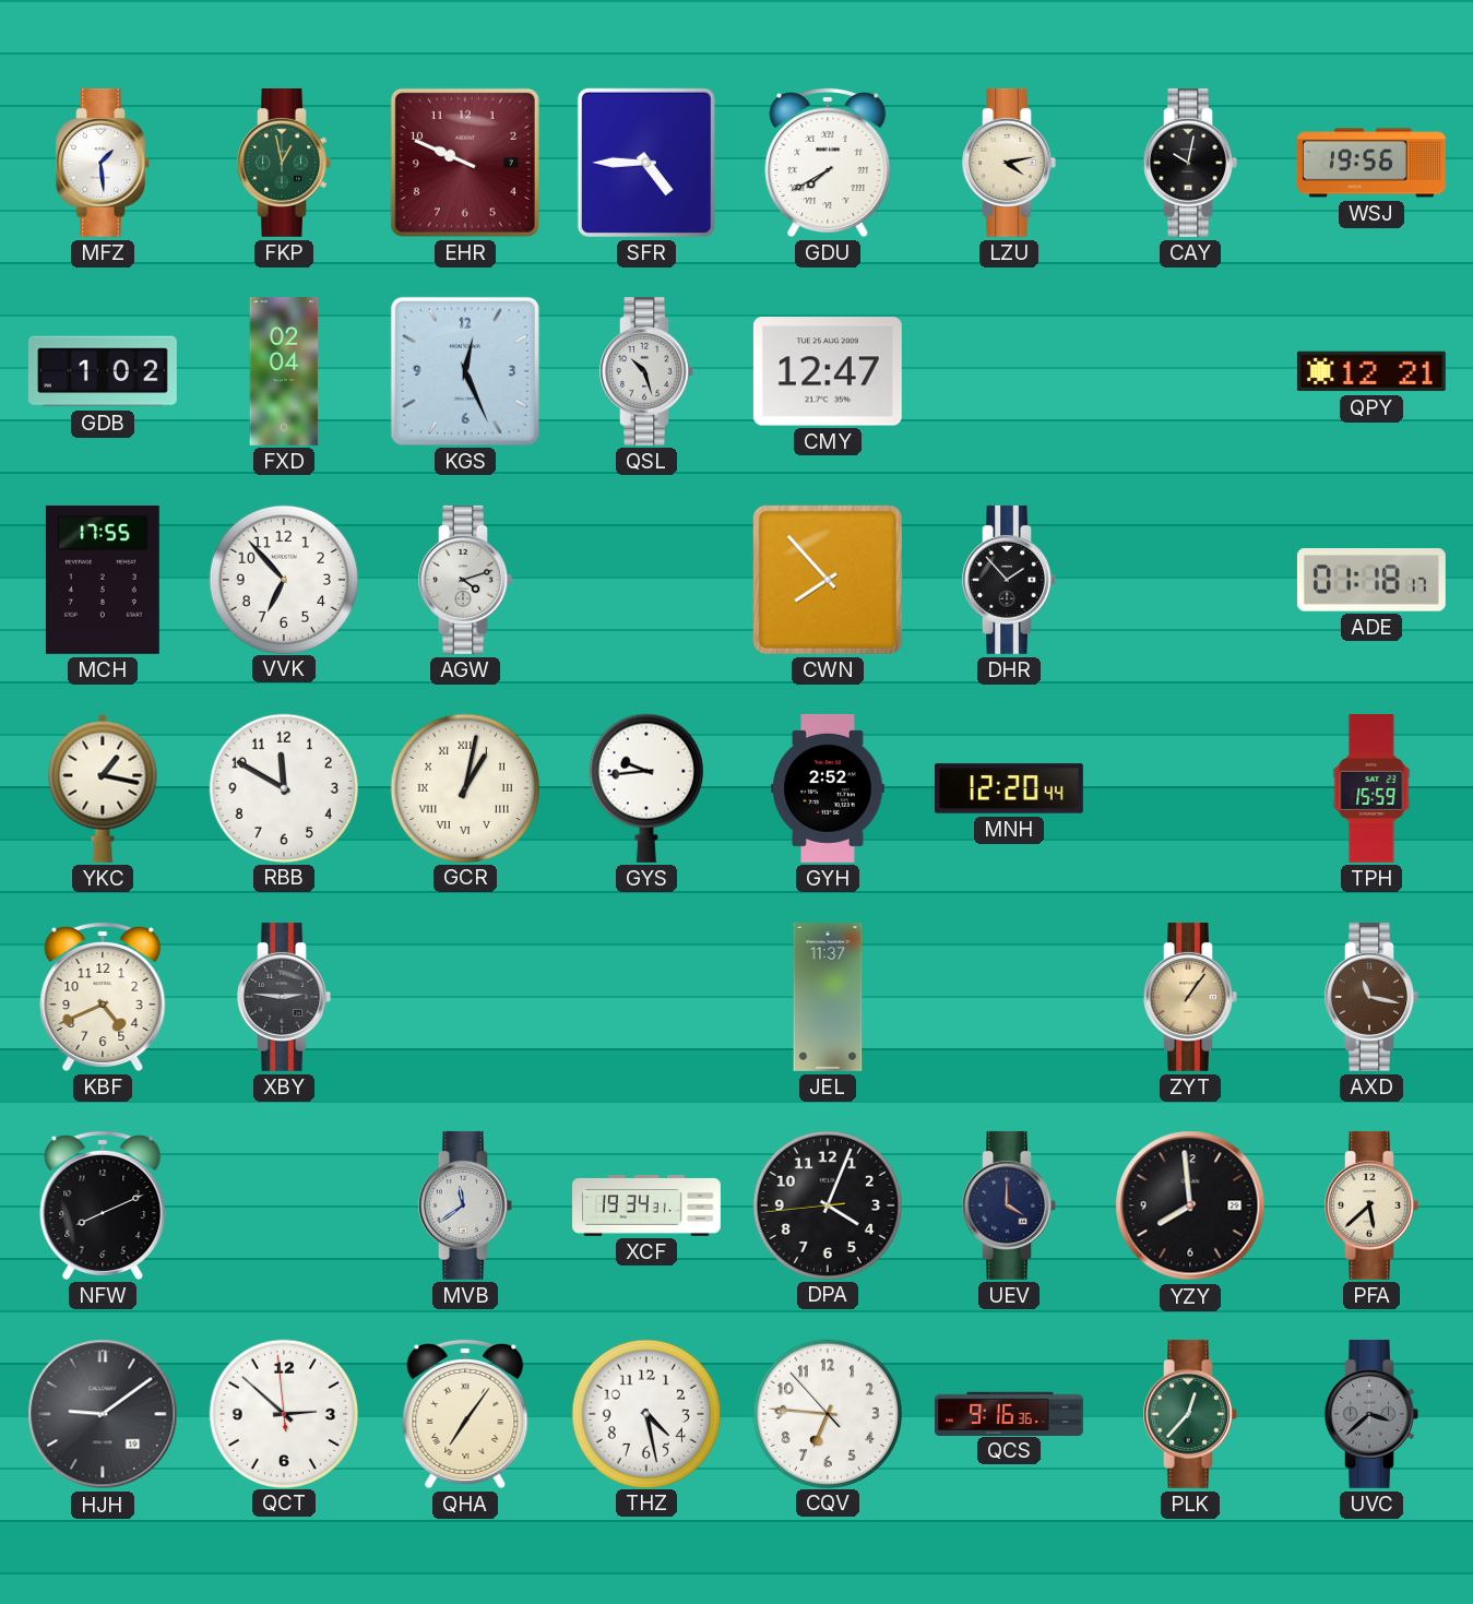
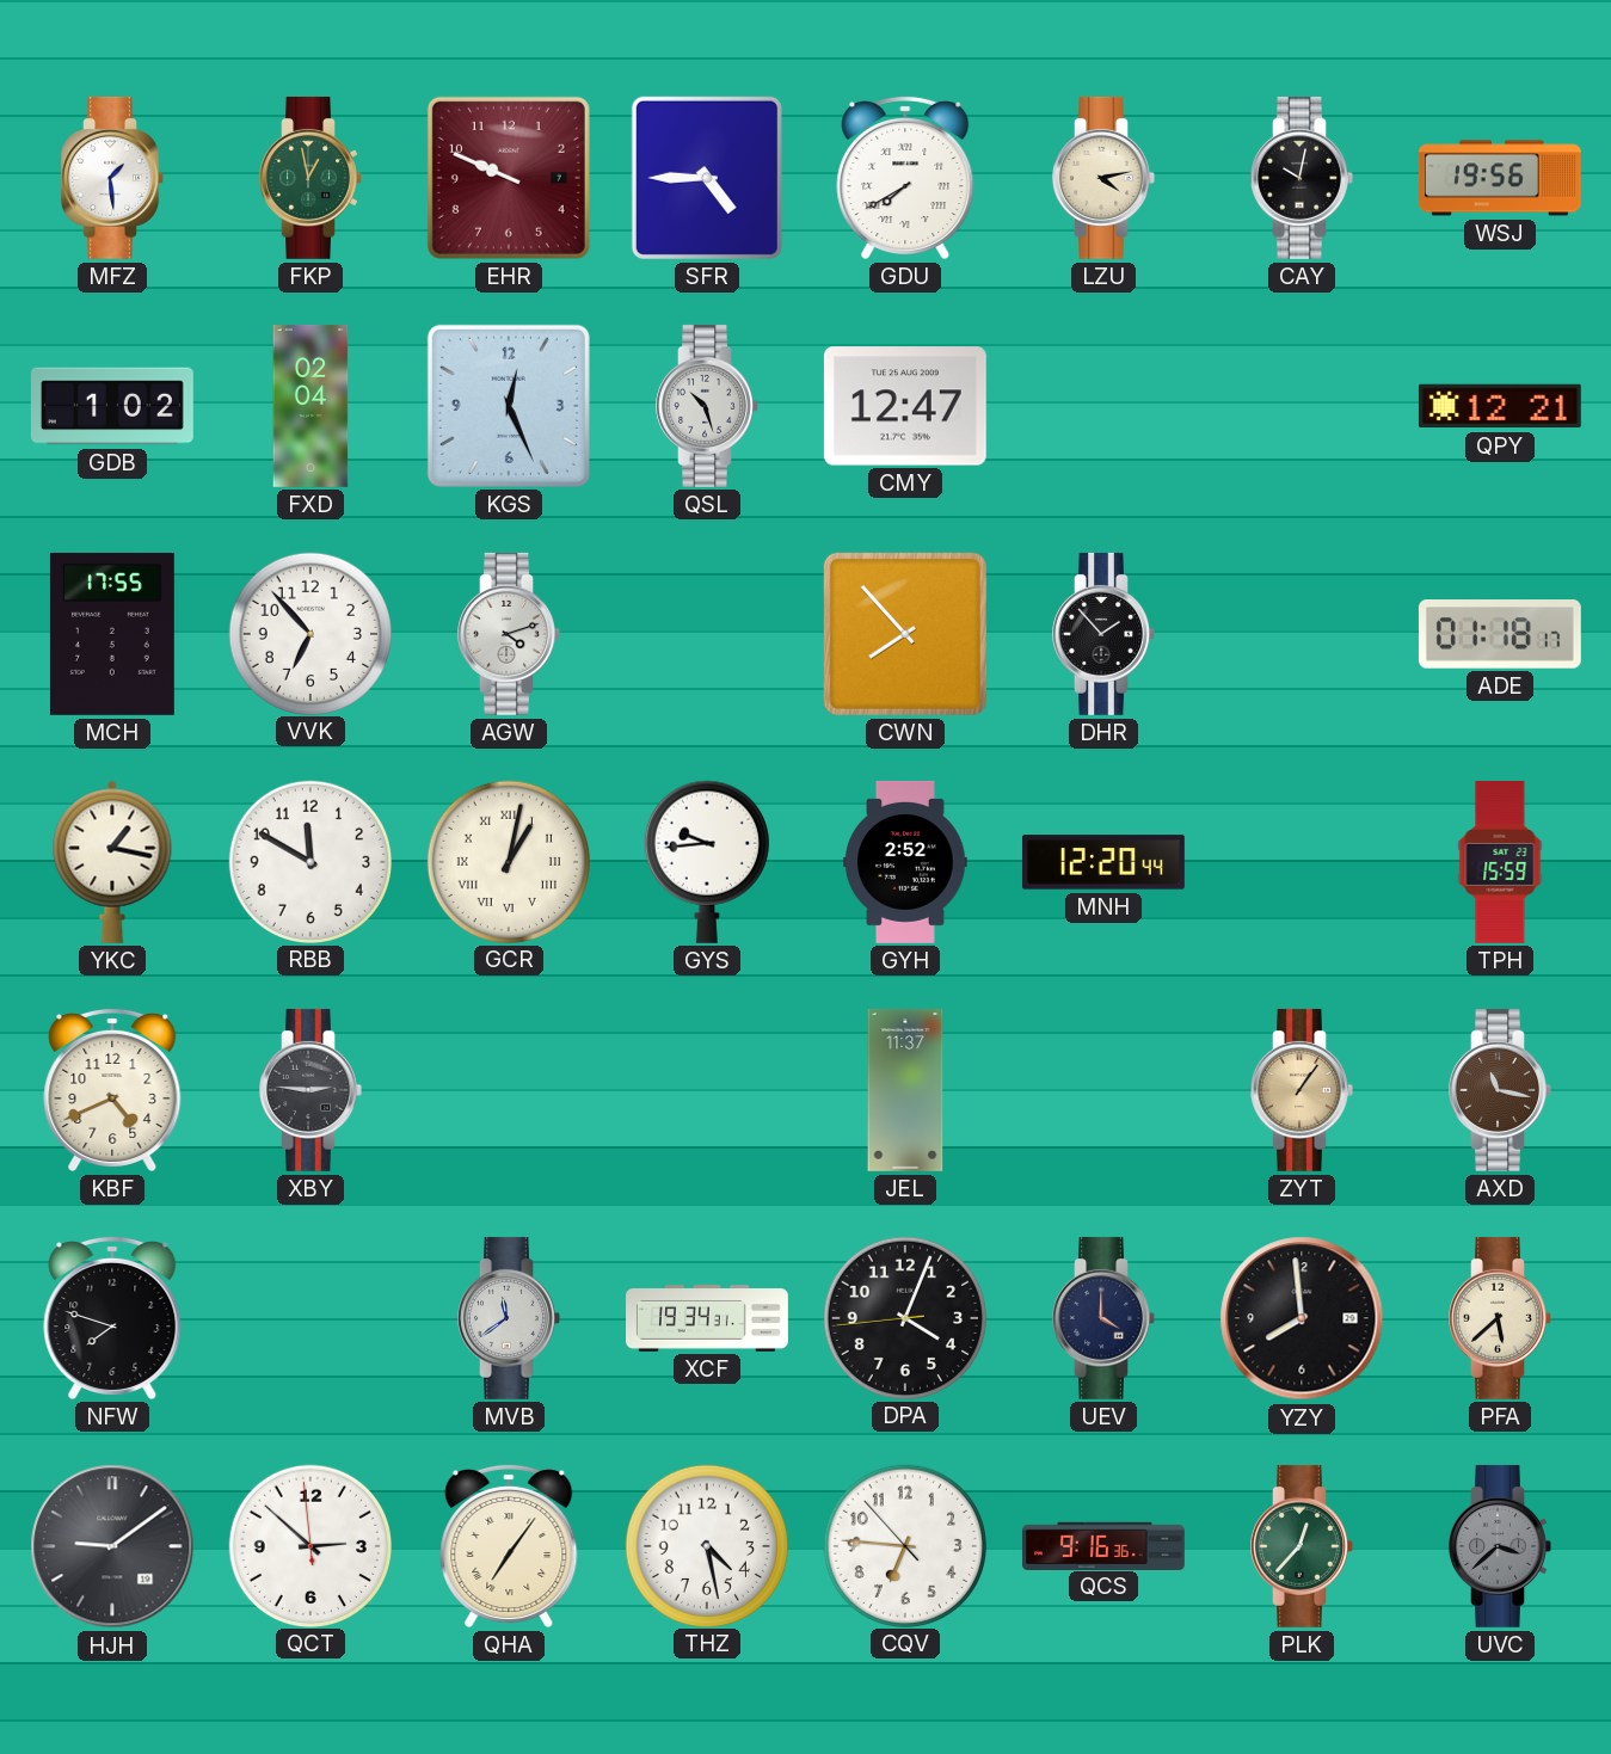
NFW: 8:11 -> 7:48
